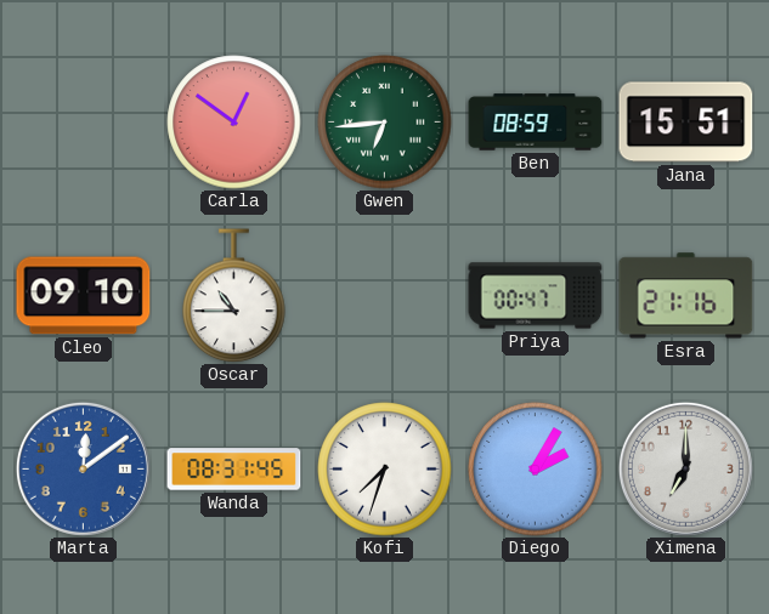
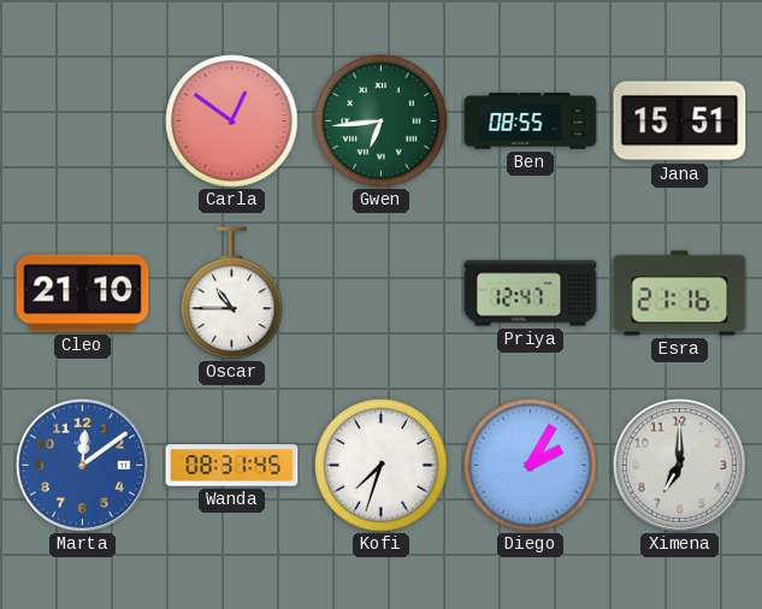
Ben: 08:59 -> 08:55
Cleo: 09:10 -> 21:10
Priya: 00:47 -> 12:47
